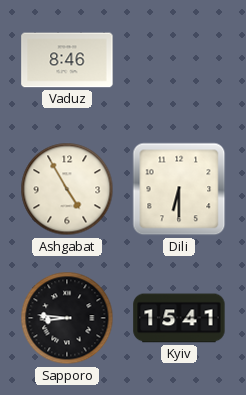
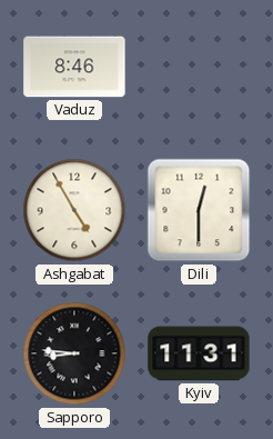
Dili: 6:30 -> 12:30
Kyiv: 15:41 -> 11:31
